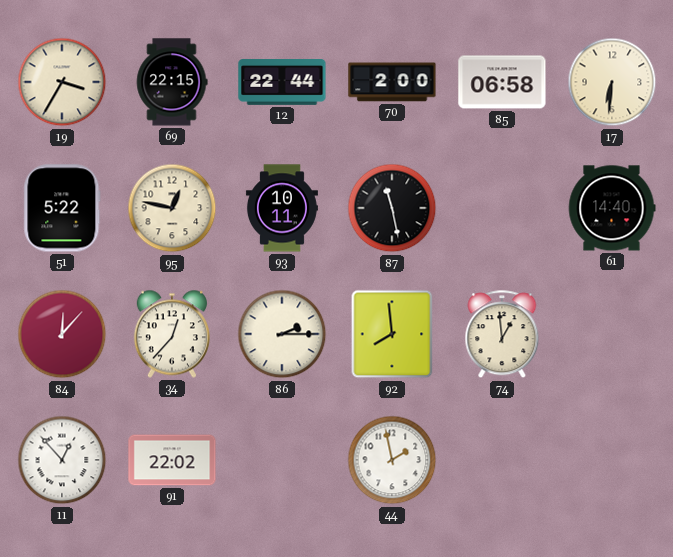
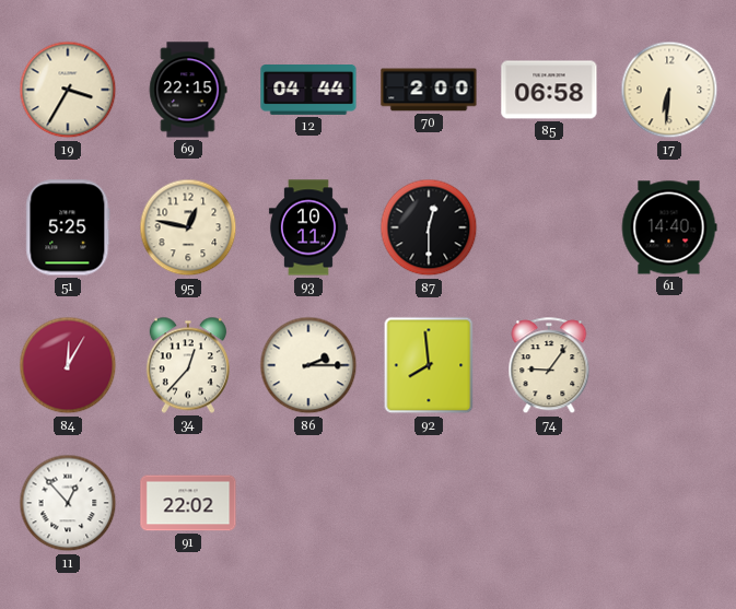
12: 22:44 -> 04:44
51: 5:22 -> 5:25
87: 11:28 -> 12:30
84: 12:07 -> 12:05
74: 12:59 -> 9:06
44: 1:58 -> none
